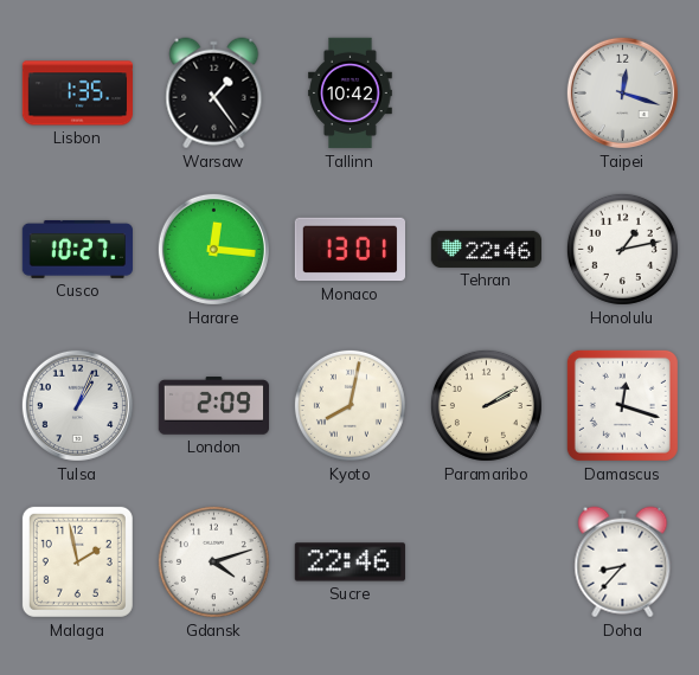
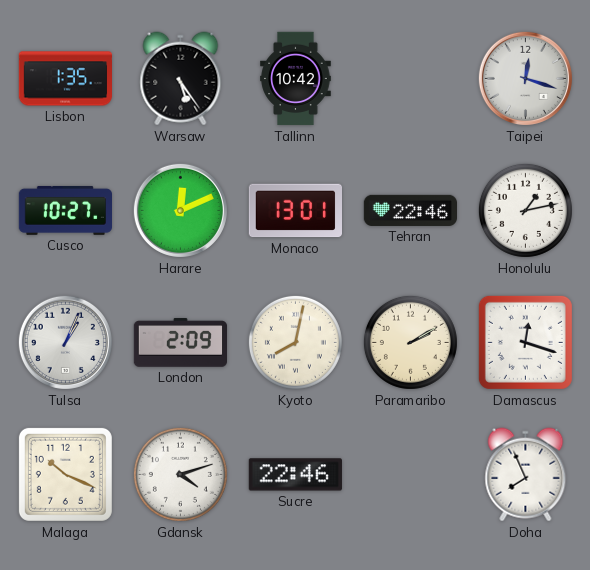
Warsaw: 1:24 -> 5:24
Harare: 12:16 -> 12:11
Malaga: 1:58 -> 10:19
Doha: 8:37 -> 7:56
